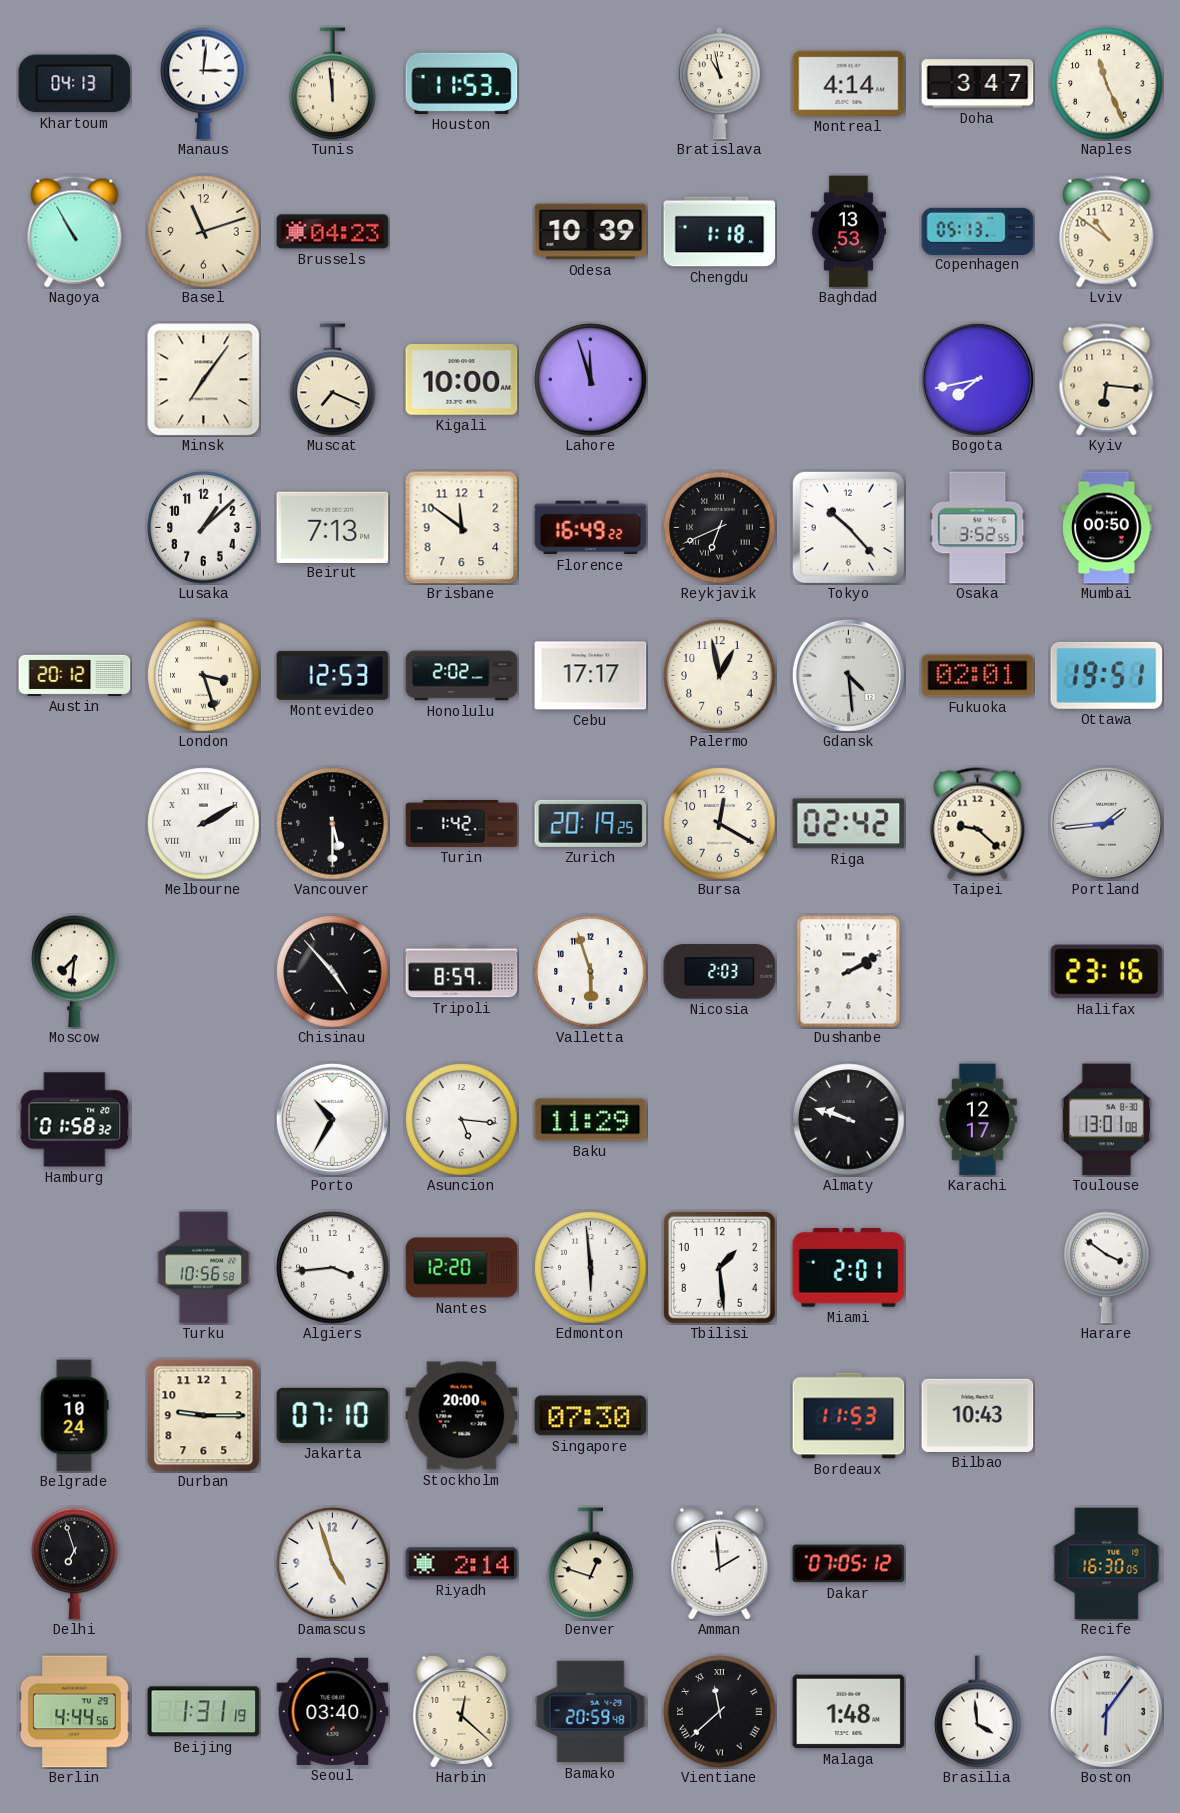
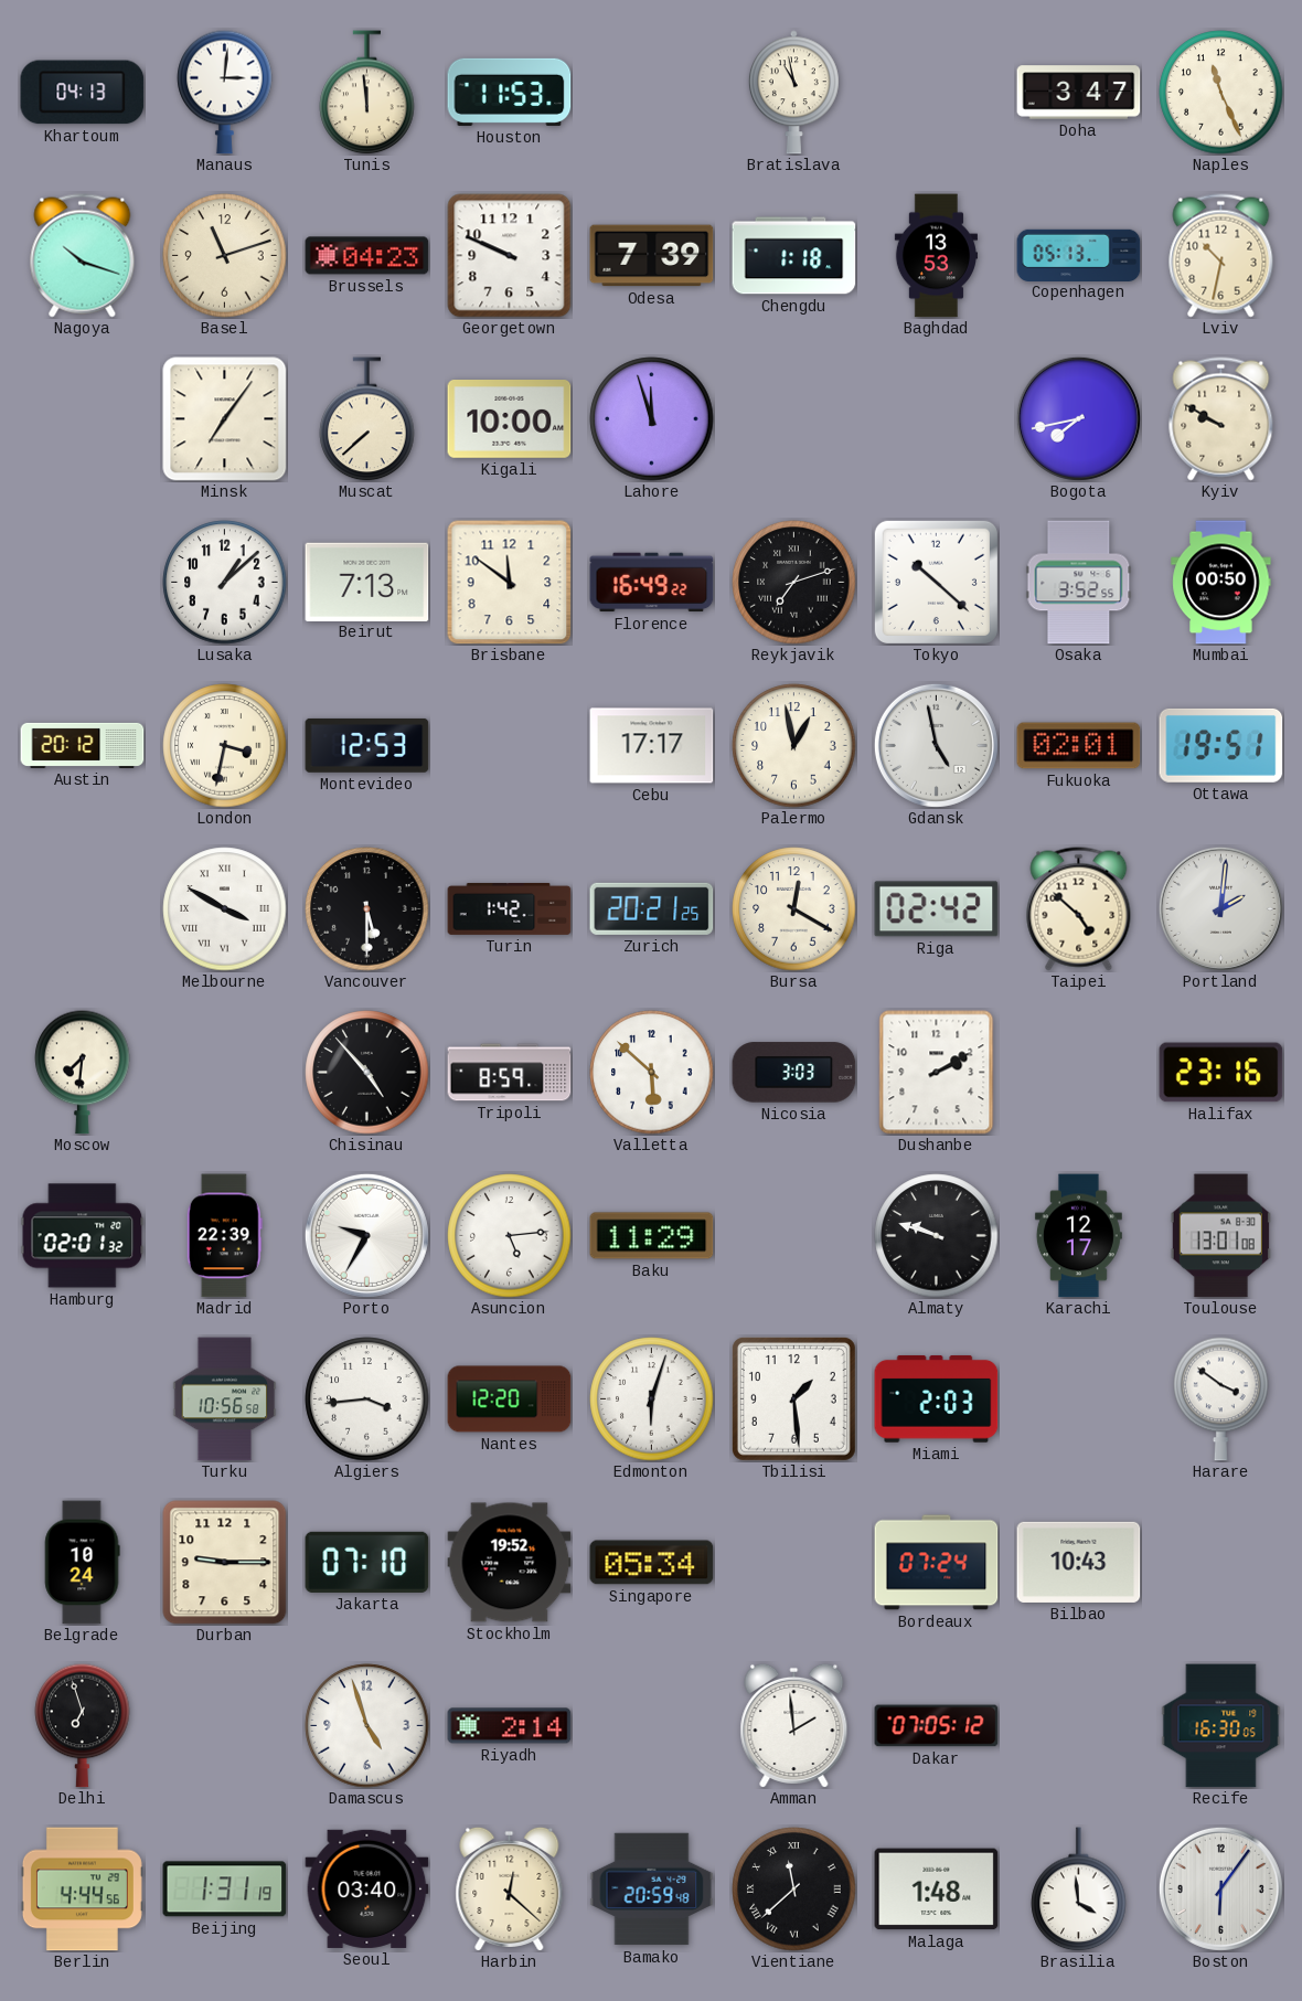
Montreal: 4:14 -> none
Nagoya: 10:55 -> 10:18
Georgetown: none -> 9:49
Odesa: 10:39 -> 7:39
Lviv: 10:51 -> 10:32
Muscat: 7:19 -> 7:38
Kyiv: 6:16 -> 9:50
Reykjavik: 6:41 -> 7:12
Tokyo: 10:23 -> 10:22
London: 3:27 -> 3:32
Honolulu: 2:02 -> none
Gdansk: 4:29 -> 4:58
Melbourne: 2:10 -> 3:50
Zurich: 20:19 -> 20:21
Taipei: 9:22 -> 4:52
Portland: 1:44 -> 2:01
Valletta: 5:57 -> 5:52
Nicosia: 2:03 -> 3:03
Hamburg: 01:58 -> 02:01
Madrid: none -> 22:39
Porto: 10:35 -> 9:35
Asuncion: 5:16 -> 5:14
Edmonton: 5:59 -> 6:03
Miami: 2:01 -> 2:03
Stockholm: 20:00 -> 19:52
Singapore: 07:30 -> 05:34
Bordeaux: 11:53 -> 07:24
Denver: 12:48 -> none
